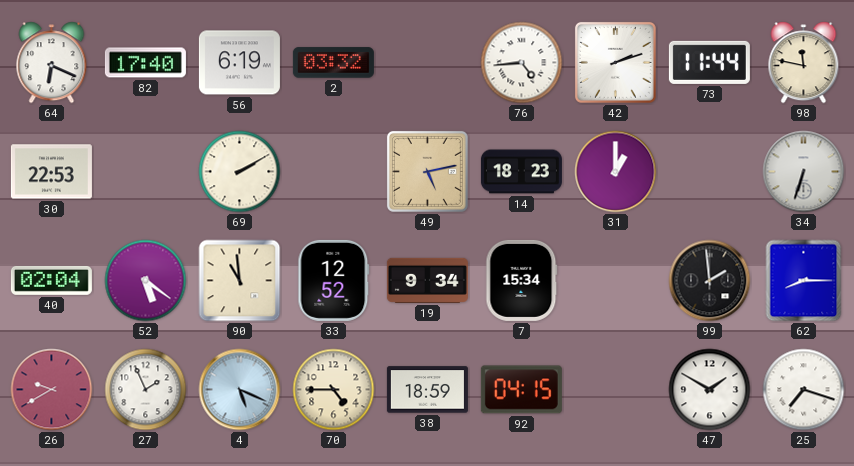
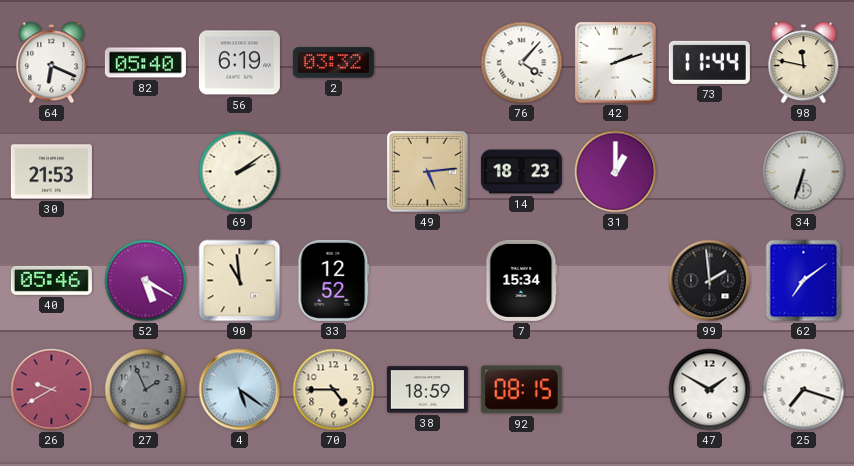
82: 17:40 -> 05:40
76: 4:44 -> 4:07
30: 22:53 -> 21:53
69: 2:10 -> 2:09
49: 5:13 -> 5:14
40: 02:04 -> 05:46
52: 5:21 -> 5:20
19: 9:34 -> none
62: 8:15 -> 7:09
27 dial: white -> grey
4: 5:19 -> 5:21
92: 04:15 -> 08:15
